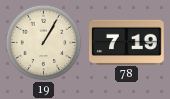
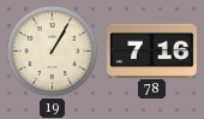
78: 7:19 -> 7:16
